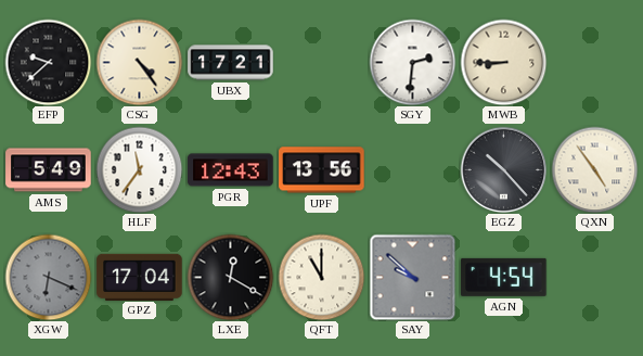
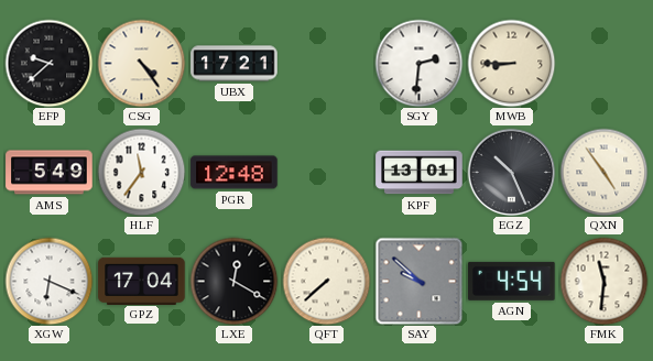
PGR: 12:43 -> 12:48
UPF: 13:56 -> none
KPF: none -> 13:01
EGZ: 10:23 -> 10:26
XGW dial: grey -> white
QFT: 11:00 -> 7:38
FMK: none -> 11:31
